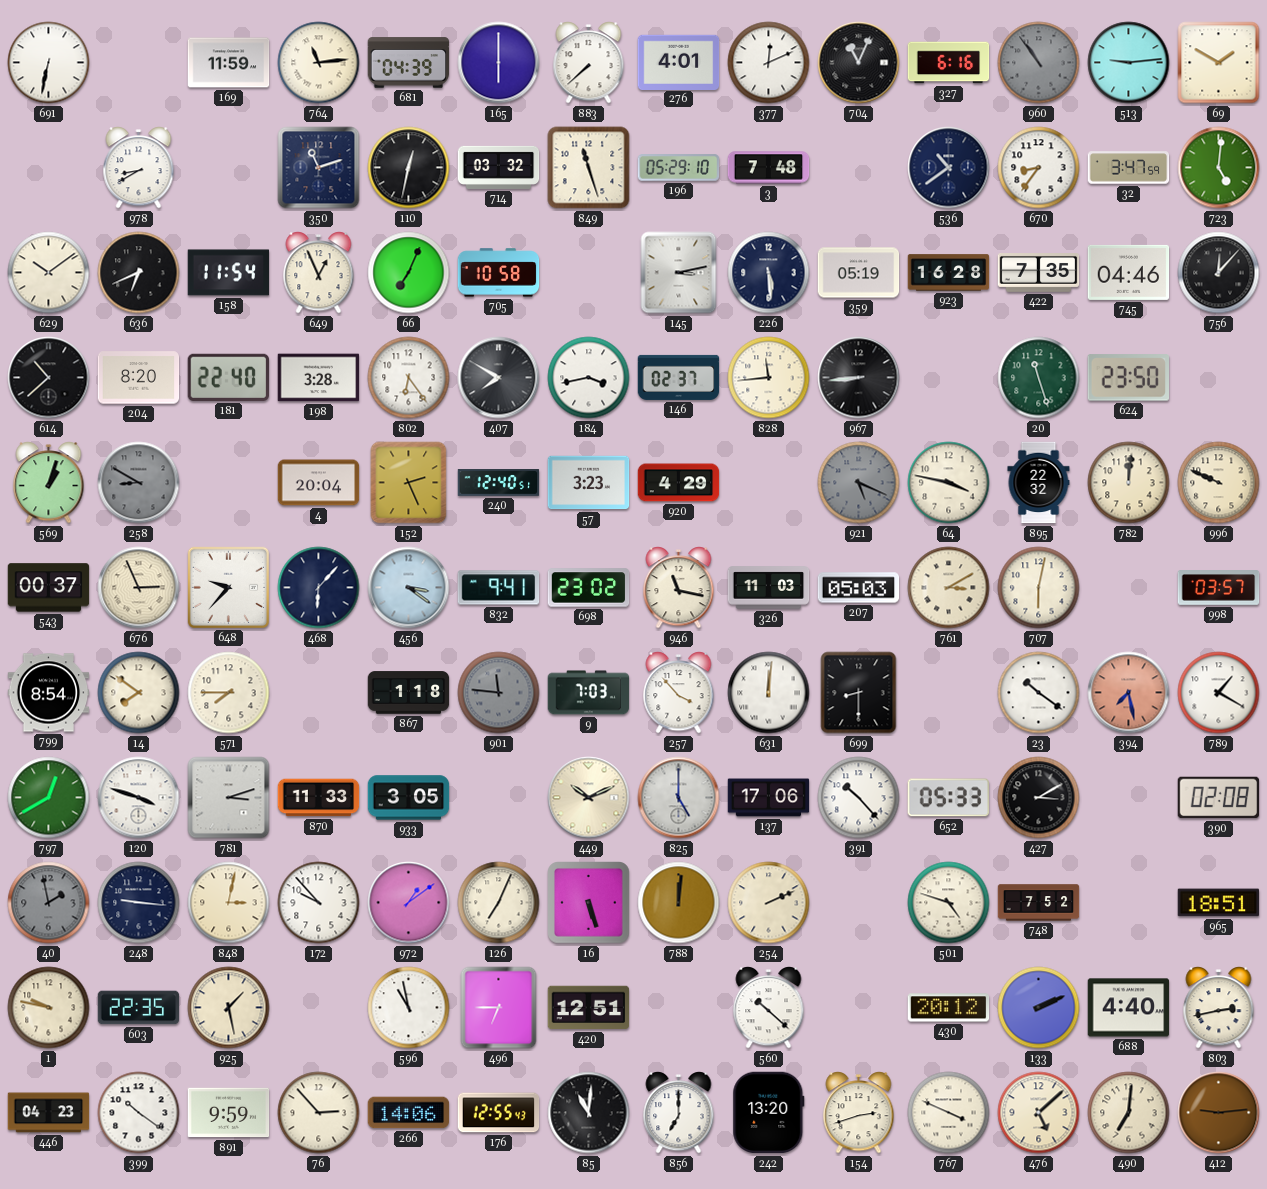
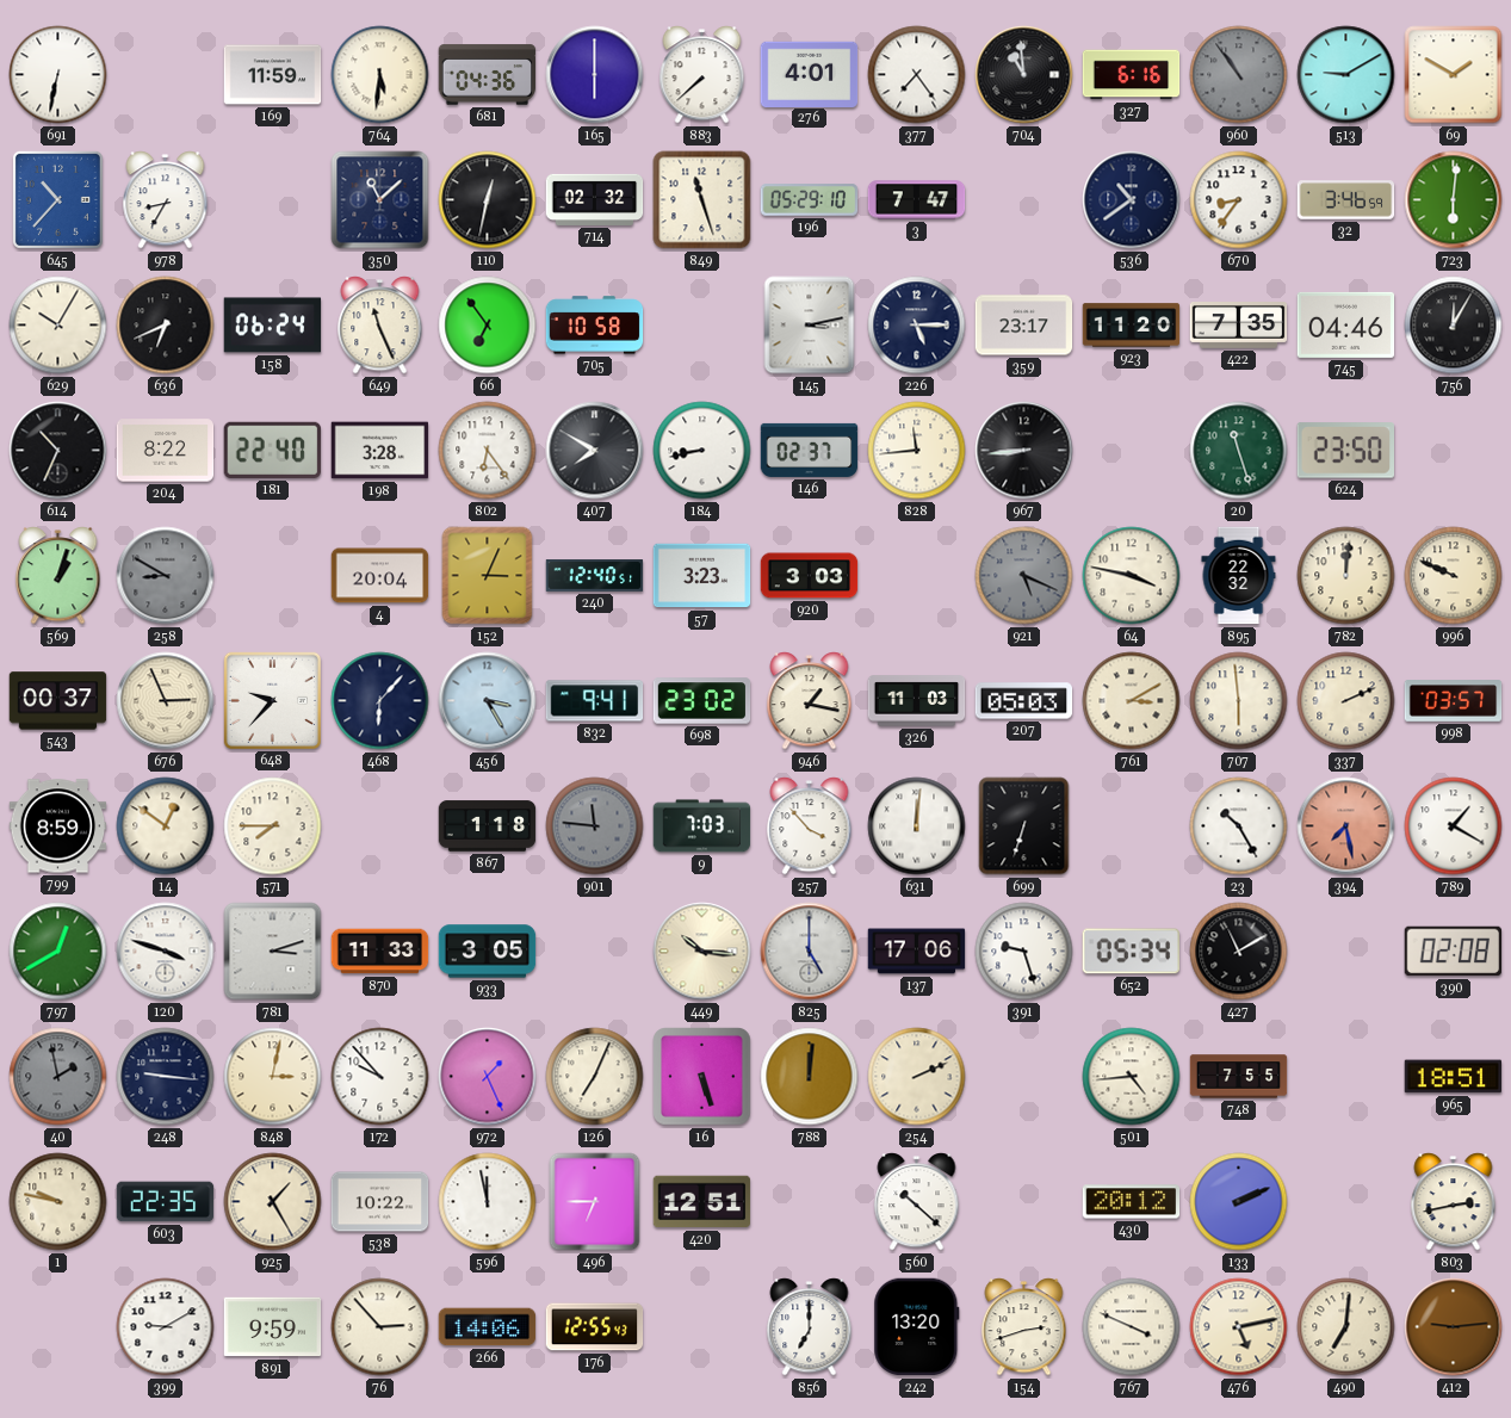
764: 11:14 -> 5:31
681: 04:39 -> 04:36
377: 12:11 -> 7:24
704: 11:04 -> 10:59
513: 9:14 -> 9:10
645: none -> 10:37
978: 8:40 -> 8:35
350: 11:12 -> 11:08
714: 03:32 -> 02:32
3: 7:48 -> 7:47
32: 3:47 -> 3:46
723: 5:01 -> 6:01
629: 10:09 -> 10:05
158: 11:54 -> 06:24
649: 12:56 -> 11:26
66: 7:04 -> 6:54
226: 5:29 -> 5:15
359: 05:19 -> 23:17
923: 16:28 -> 11:20
756: 12:07 -> 12:05
614: 10:38 -> 10:34
204: 8:20 -> 8:22
184: 3:43 -> 8:43
152: 2:26 -> 3:04
920: 4:29 -> 3:03
456: 3:21 -> 3:25
946: 11:17 -> 1:17
707: 6:02 -> 5:59
337: none -> 2:11
799: 8:54 -> 8:59
14: 7:51 -> 12:51
699: 8:30 -> 6:33
23: 10:21 -> 10:25
449: 10:11 -> 10:16
391: 10:23 -> 9:27
652: 05:33 -> 05:34
427: 3:10 -> 11:10
972: 1:09 -> 1:26
501: 4:48 -> 4:44
748: 7:52 -> 7:55
925: 1:28 -> 1:25
538: none -> 10:22
596: 10:58 -> 11:58
688: 4:40 -> none
446: 04:23 -> none
399: 10:21 -> 9:10
85: 11:01 -> none
476: 5:08 -> 5:13
